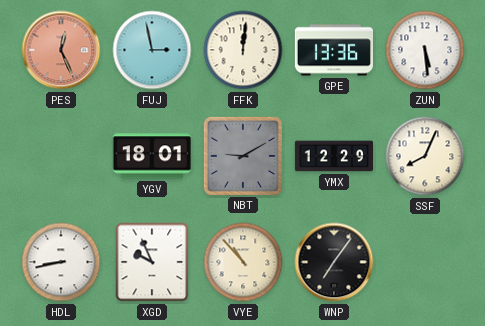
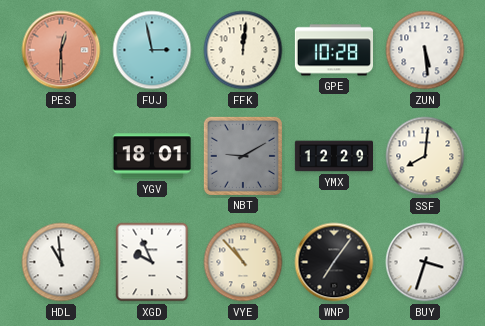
PES: 12:26 -> 12:30
GPE: 13:36 -> 10:28
SSF: 8:04 -> 8:01
HDL: 8:43 -> 10:59
BUY: none -> 3:33
